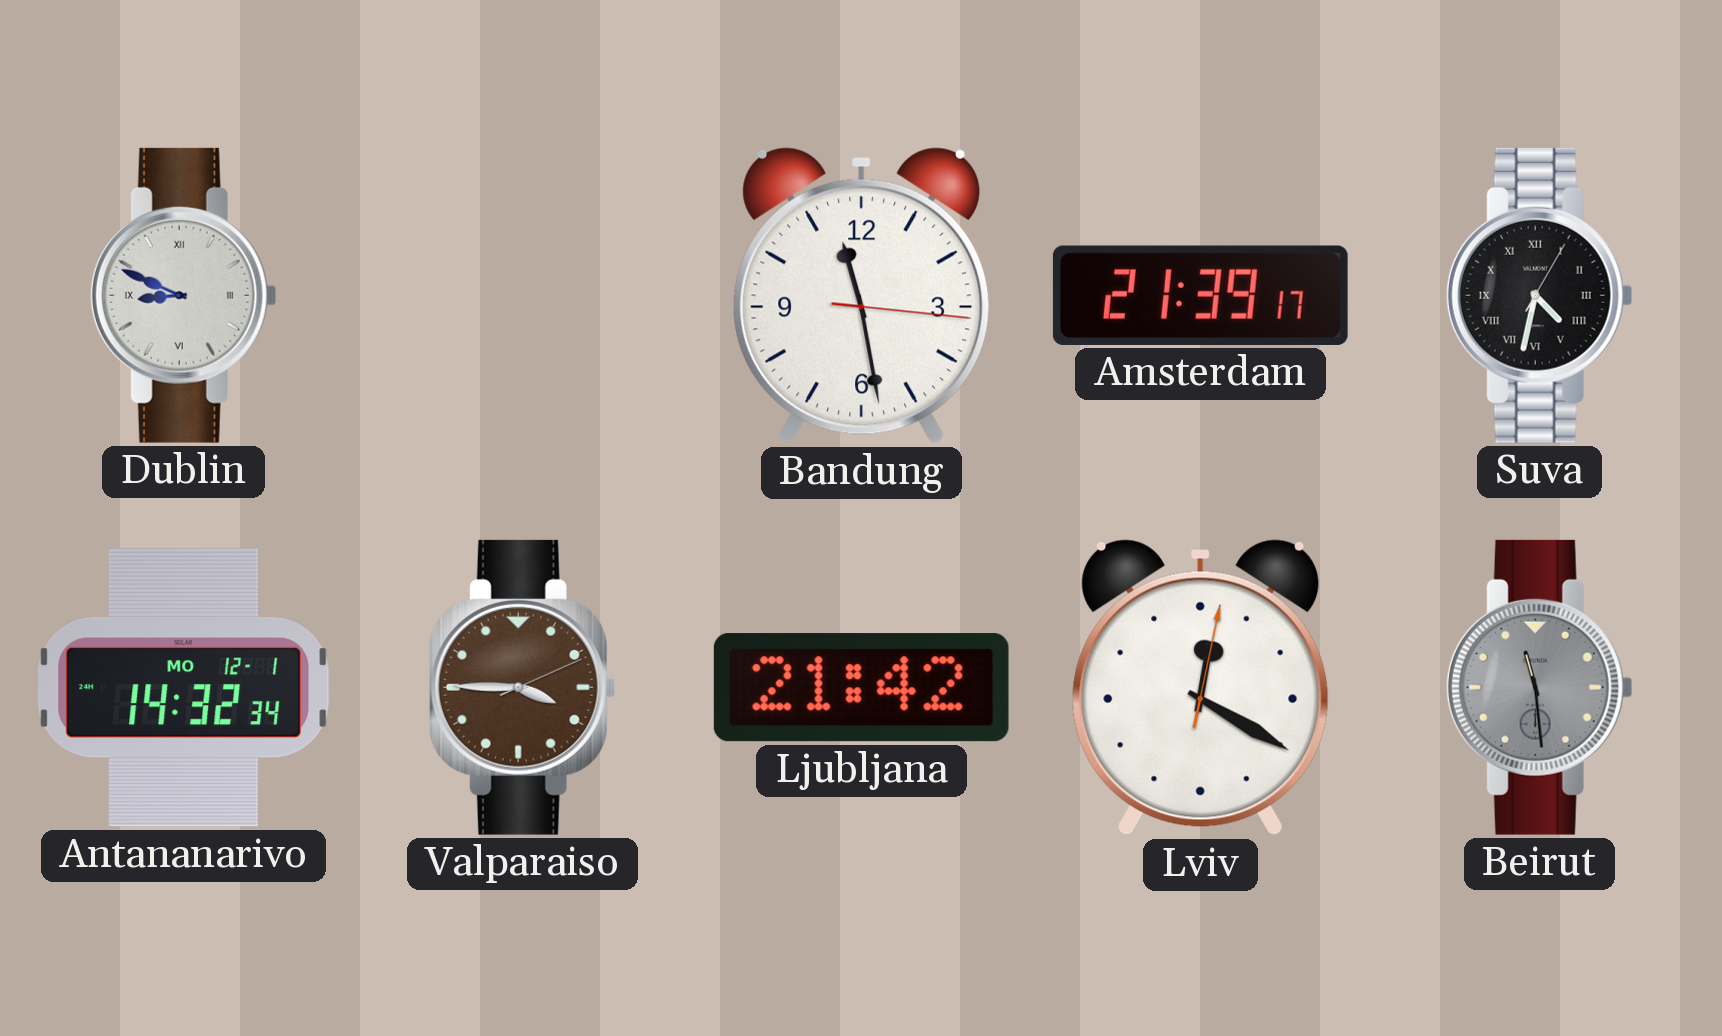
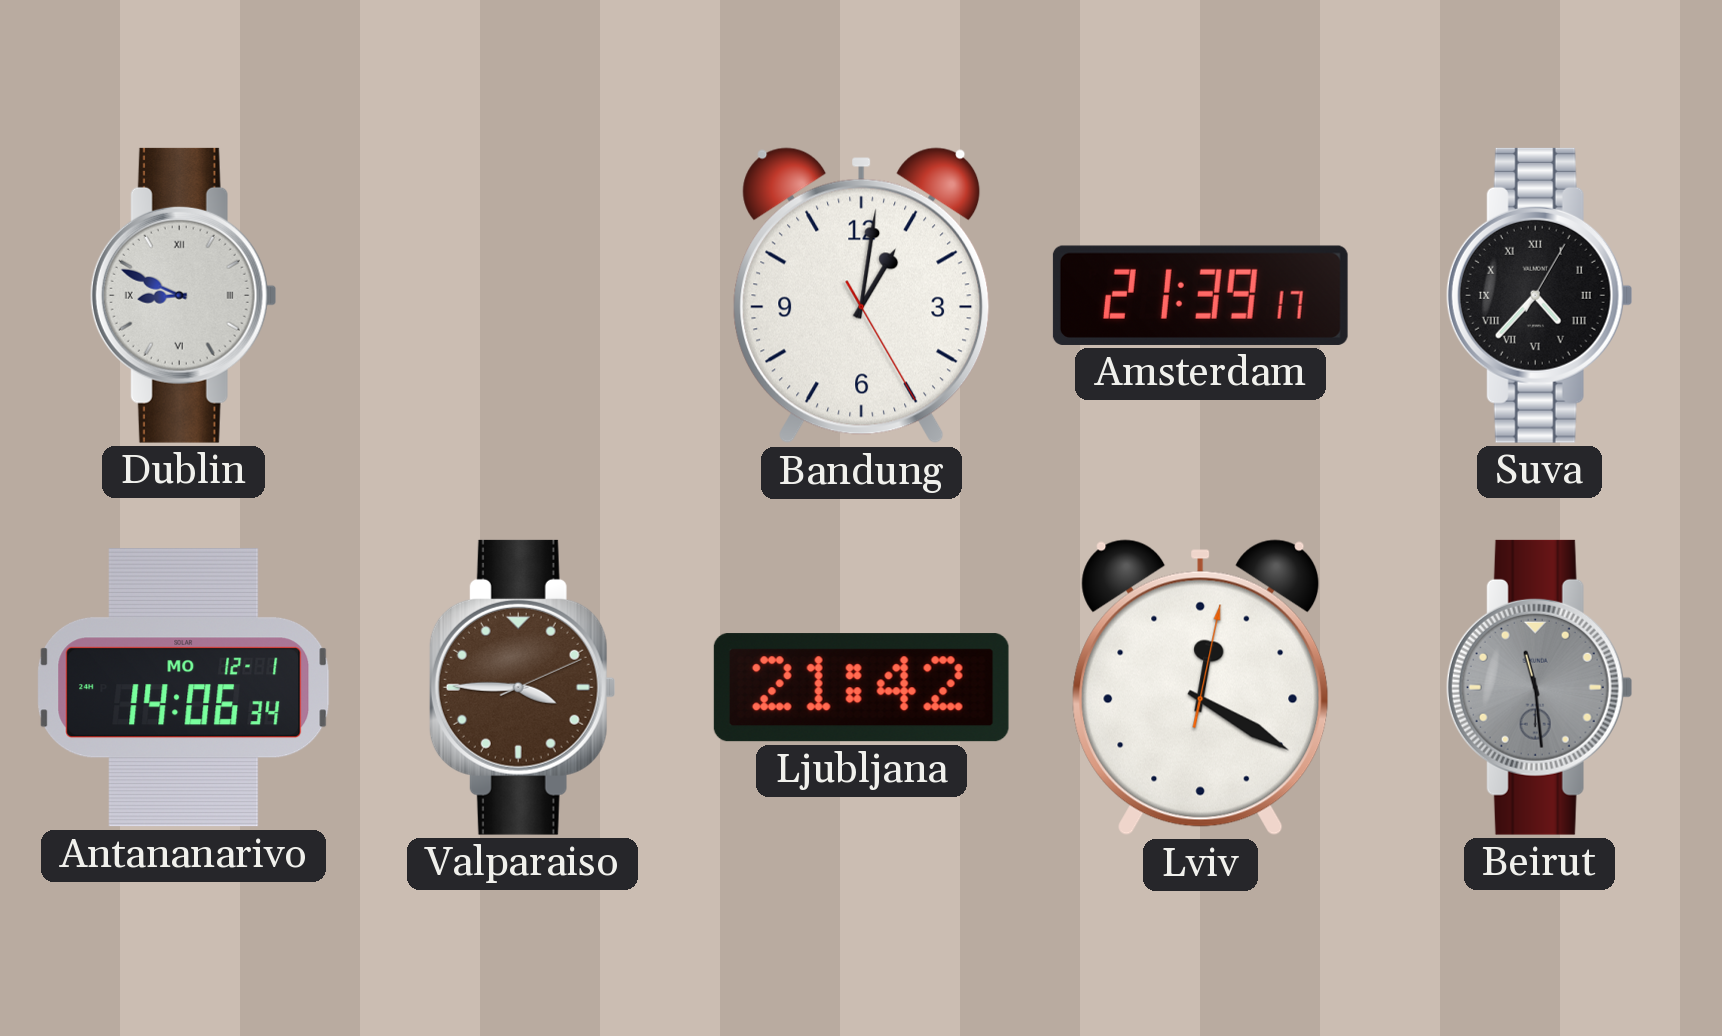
Bandung: 11:28 -> 1:01
Suva: 4:32 -> 4:37
Antananarivo: 14:32 -> 14:06
